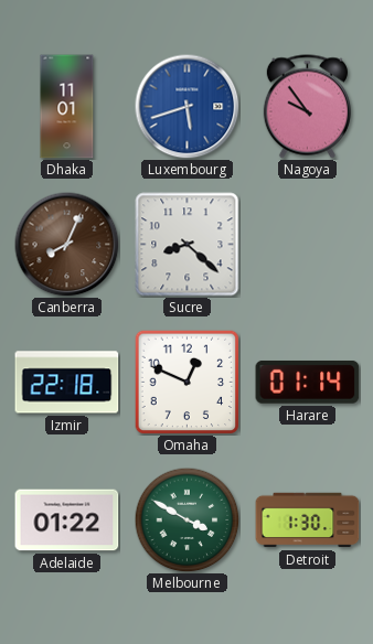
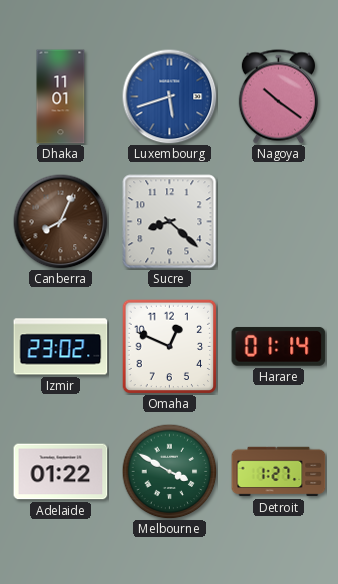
Nagoya: 9:54 -> 10:21
Izmir: 22:18 -> 23:02
Detroit: 1:30 -> 1:27
